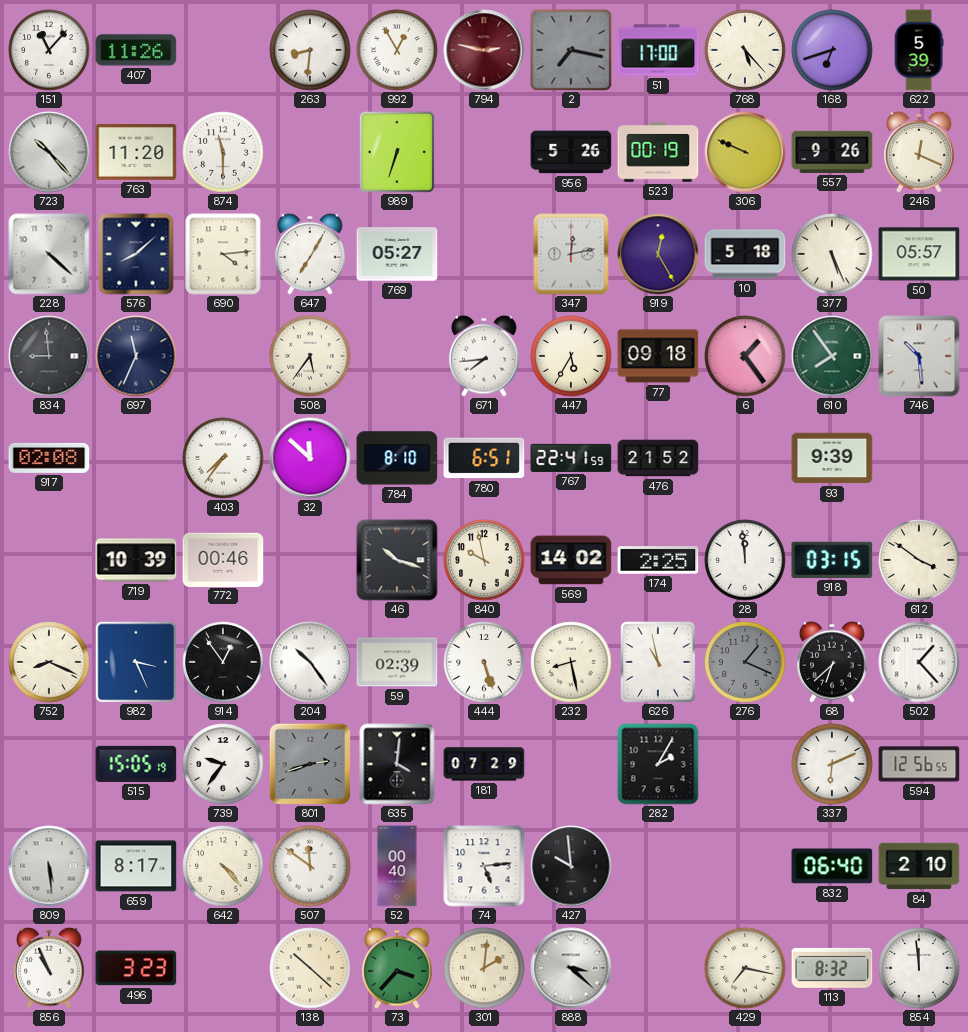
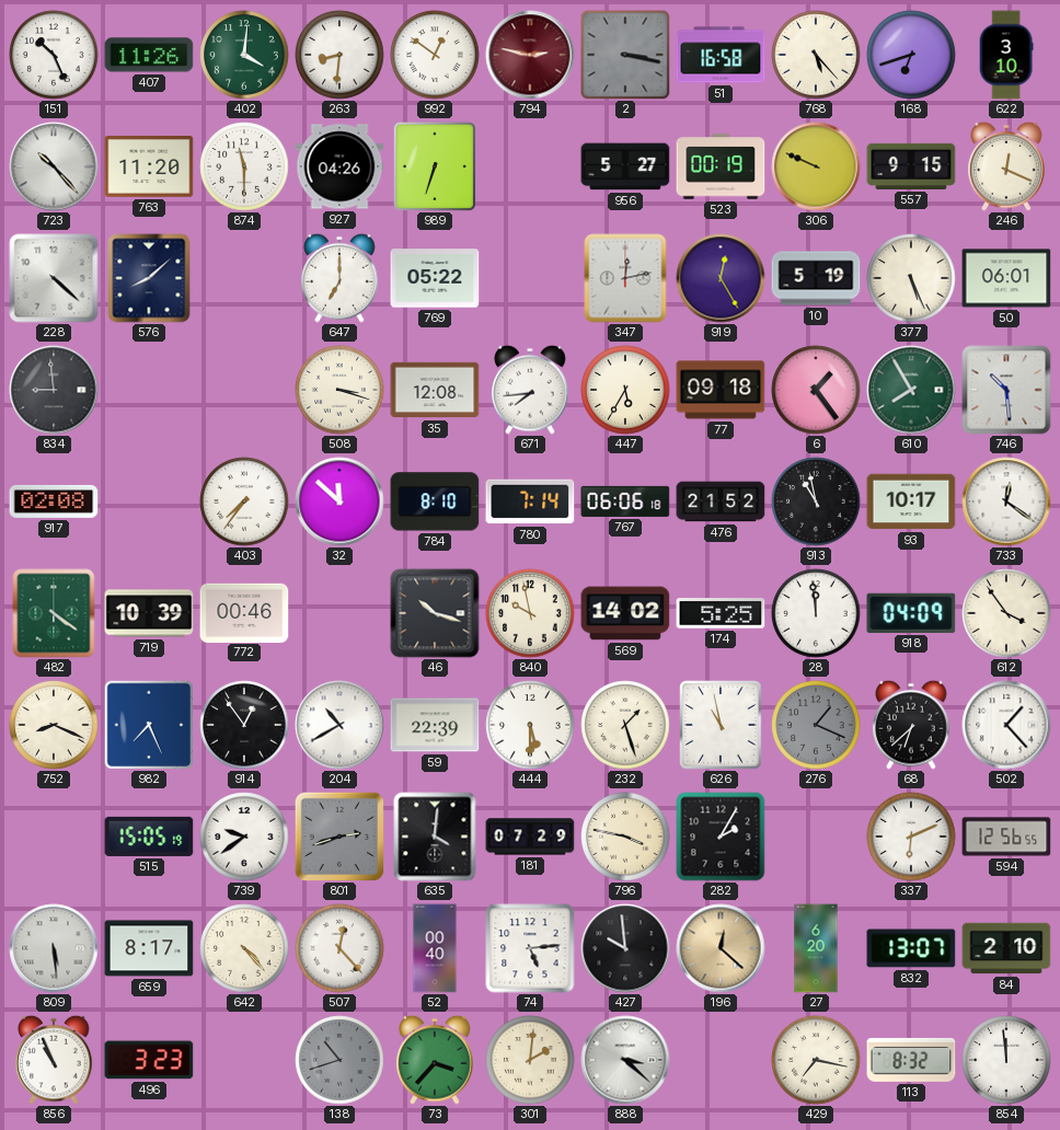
151: 11:07 -> 10:26
402: none -> 4:01
992: 12:55 -> 12:51
2: 7:17 -> 3:17
51: 17:00 -> 16:58
622: 5:39 -> 3:10
927: none -> 04:26
956: 5:26 -> 5:27
557: 9:26 -> 9:15
690: 4:14 -> none
647: 7:05 -> 7:00
769: 05:27 -> 05:22
10: 5:18 -> 5:19
50: 05:57 -> 06:01
697: 11:34 -> none
508: 5:36 -> 3:18
35: none -> 12:08
610: 7:54 -> 7:55
780: 6:51 -> 7:14
767: 22:41 -> 06:06
913: none -> 10:58
93: 9:39 -> 10:17
733: none -> 12:21
482: none -> 4:21
174: 2:25 -> 5:25
918: 03:15 -> 04:09
612: 3:51 -> 3:54
982: 3:26 -> 7:26
204: 10:24 -> 10:40
59: 02:39 -> 22:39
444: 5:27 -> 5:30
232: 8:28 -> 1:27
739: 9:36 -> 9:39
796: none -> 3:47
507: 11:51 -> 12:23
196: none -> 12:22
27: none -> 6:20
832: 06:40 -> 13:07
138: 10:22 -> 10:42
138 dial: cream -> grey
